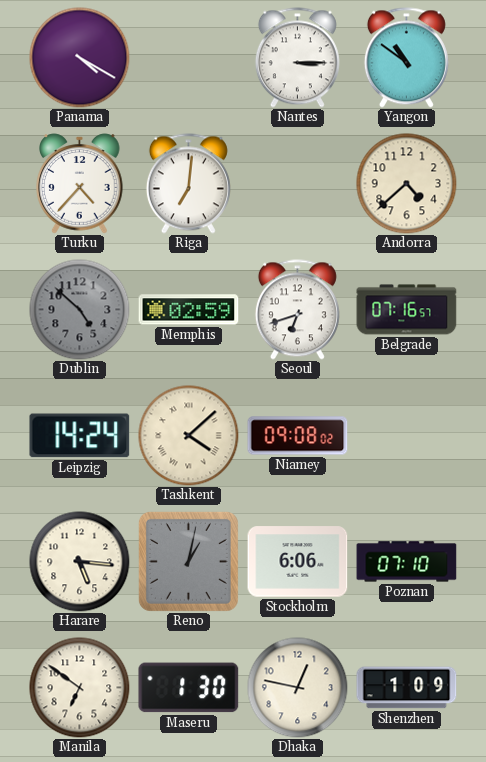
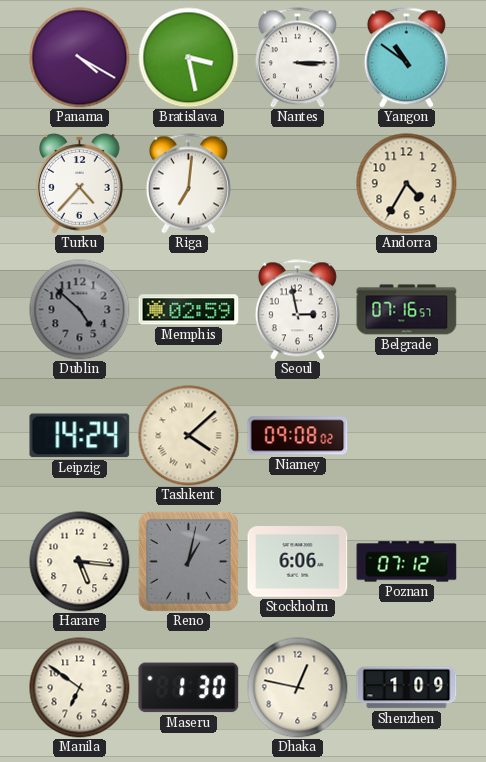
Bratislava: none -> 3:28
Andorra: 4:38 -> 4:35
Seoul: 6:42 -> 2:58
Poznan: 07:10 -> 07:12
